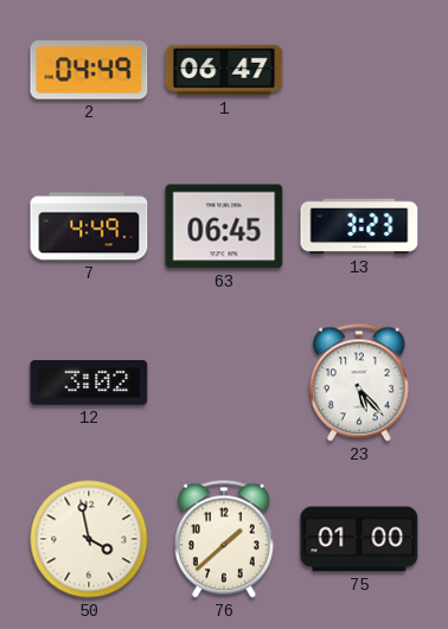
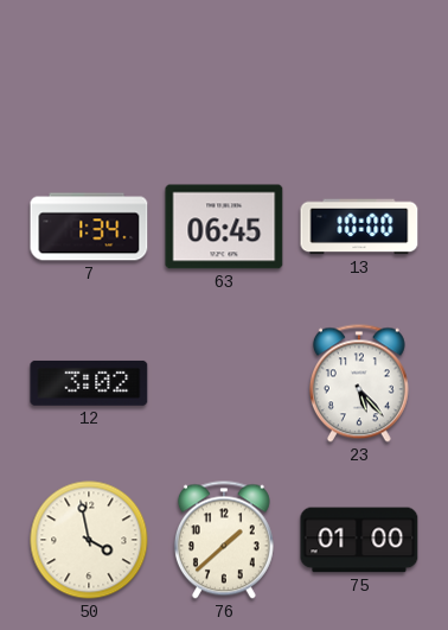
2: 04:49 -> none
1: 06:47 -> none
7: 4:49 -> 1:34
13: 3:23 -> 10:00
